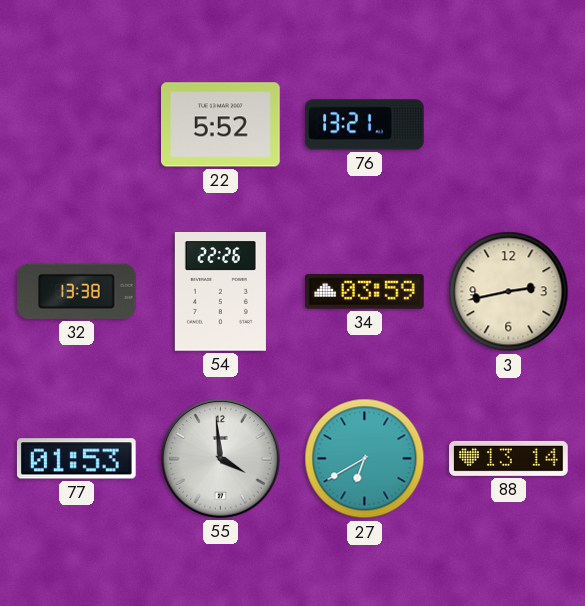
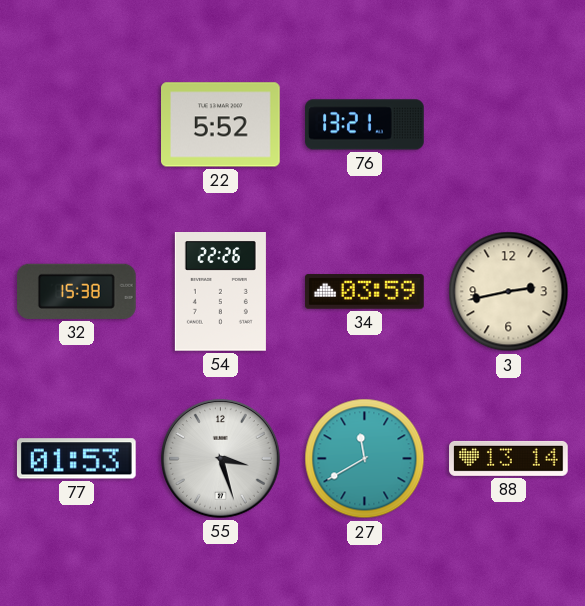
32: 13:38 -> 15:38
55: 3:59 -> 3:27
27: 6:40 -> 11:40
